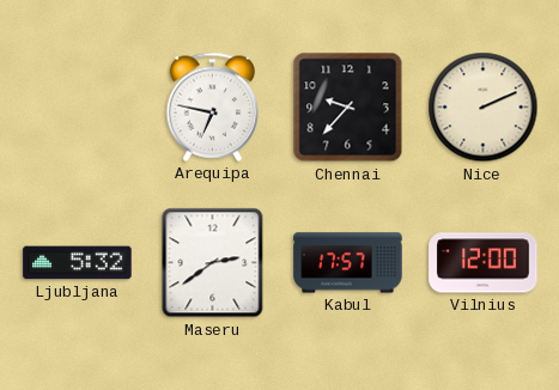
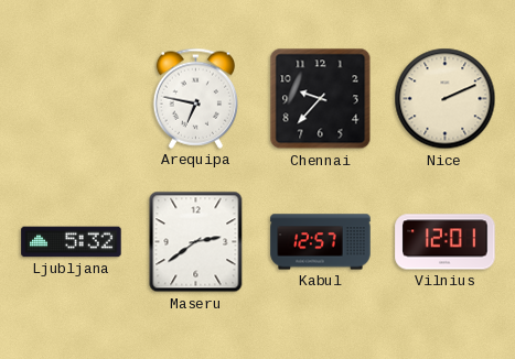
Kabul: 17:57 -> 12:57
Vilnius: 12:00 -> 12:01
